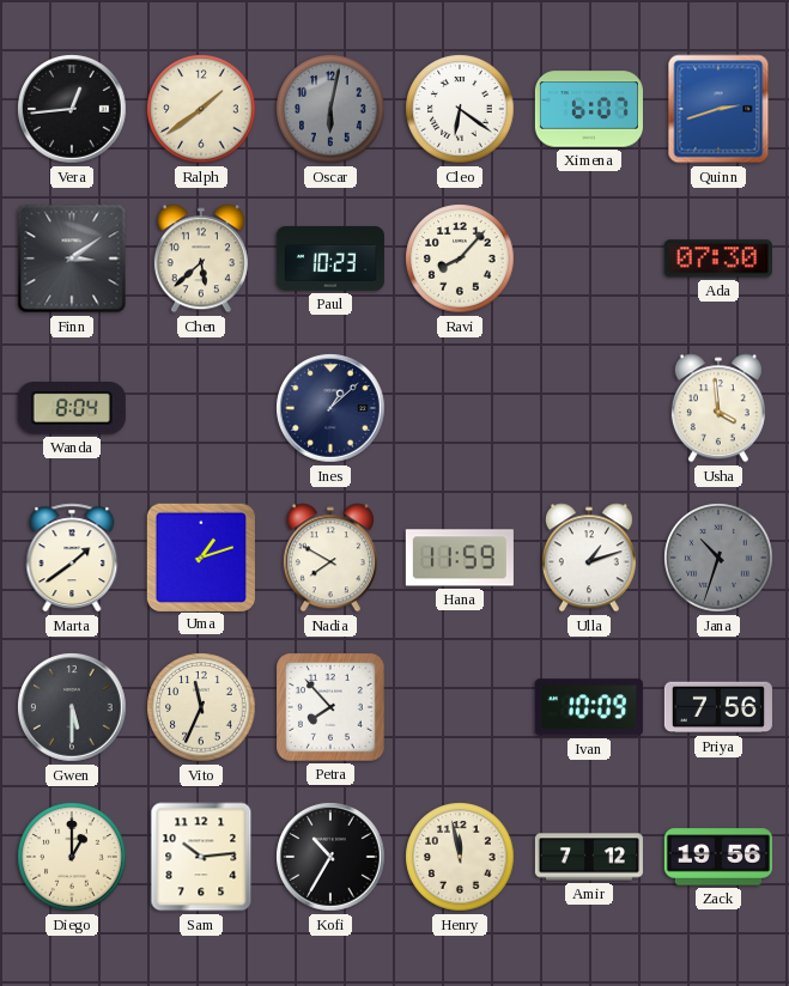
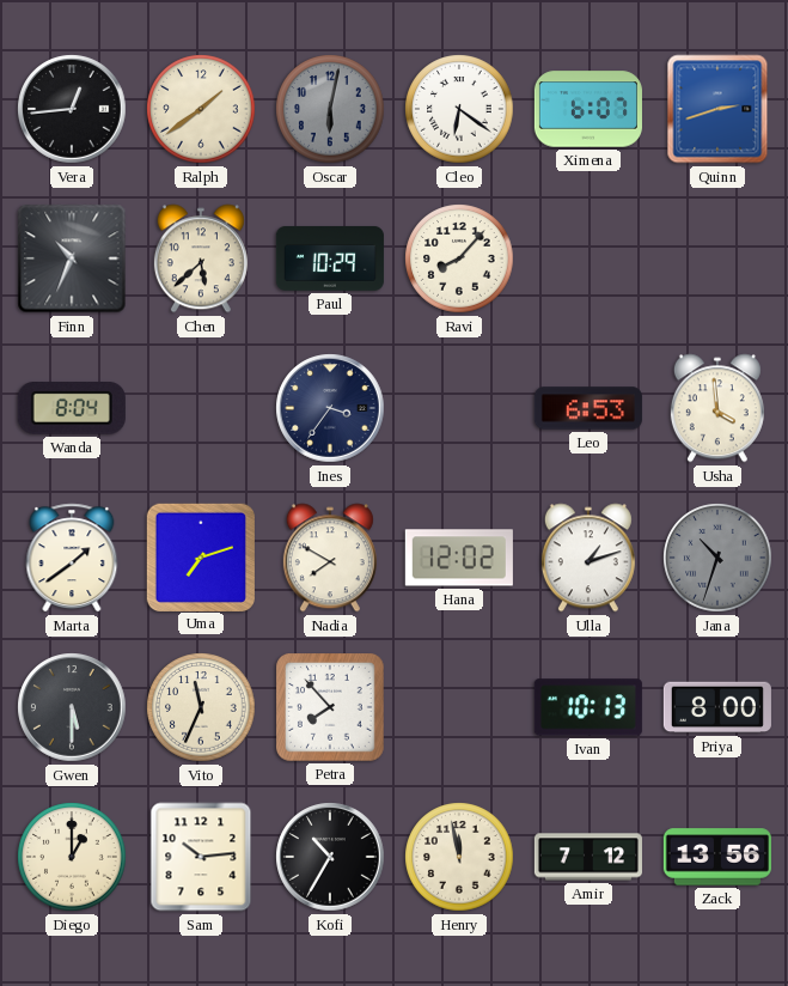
Finn: 3:09 -> 10:34
Paul: 10:23 -> 10:29
Ada: 07:30 -> none
Ines: 1:08 -> 3:36
Leo: none -> 6:53
Uma: 1:12 -> 7:12
Hana: 11:59 -> 12:02
Ivan: 10:09 -> 10:13
Priya: 7:56 -> 8:00
Zack: 19:56 -> 13:56
